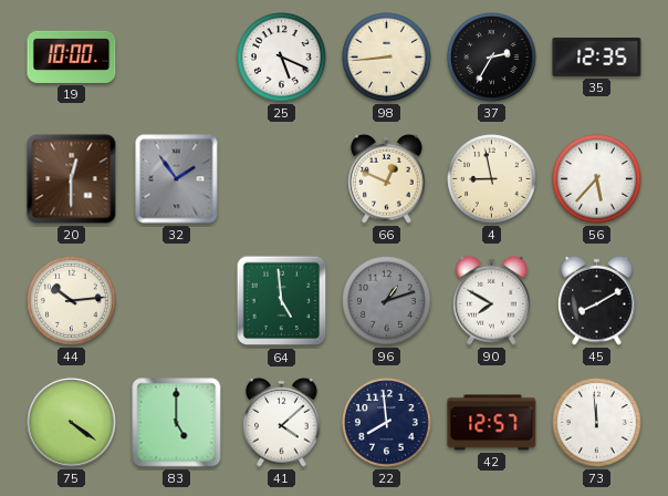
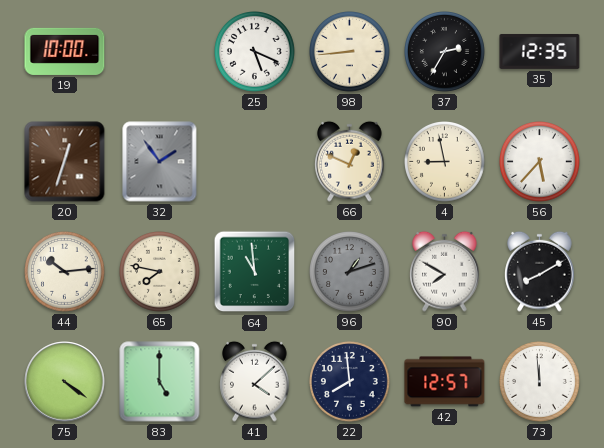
20: 12:30 -> 12:33
65: none -> 7:47
64: 4:59 -> 10:59
